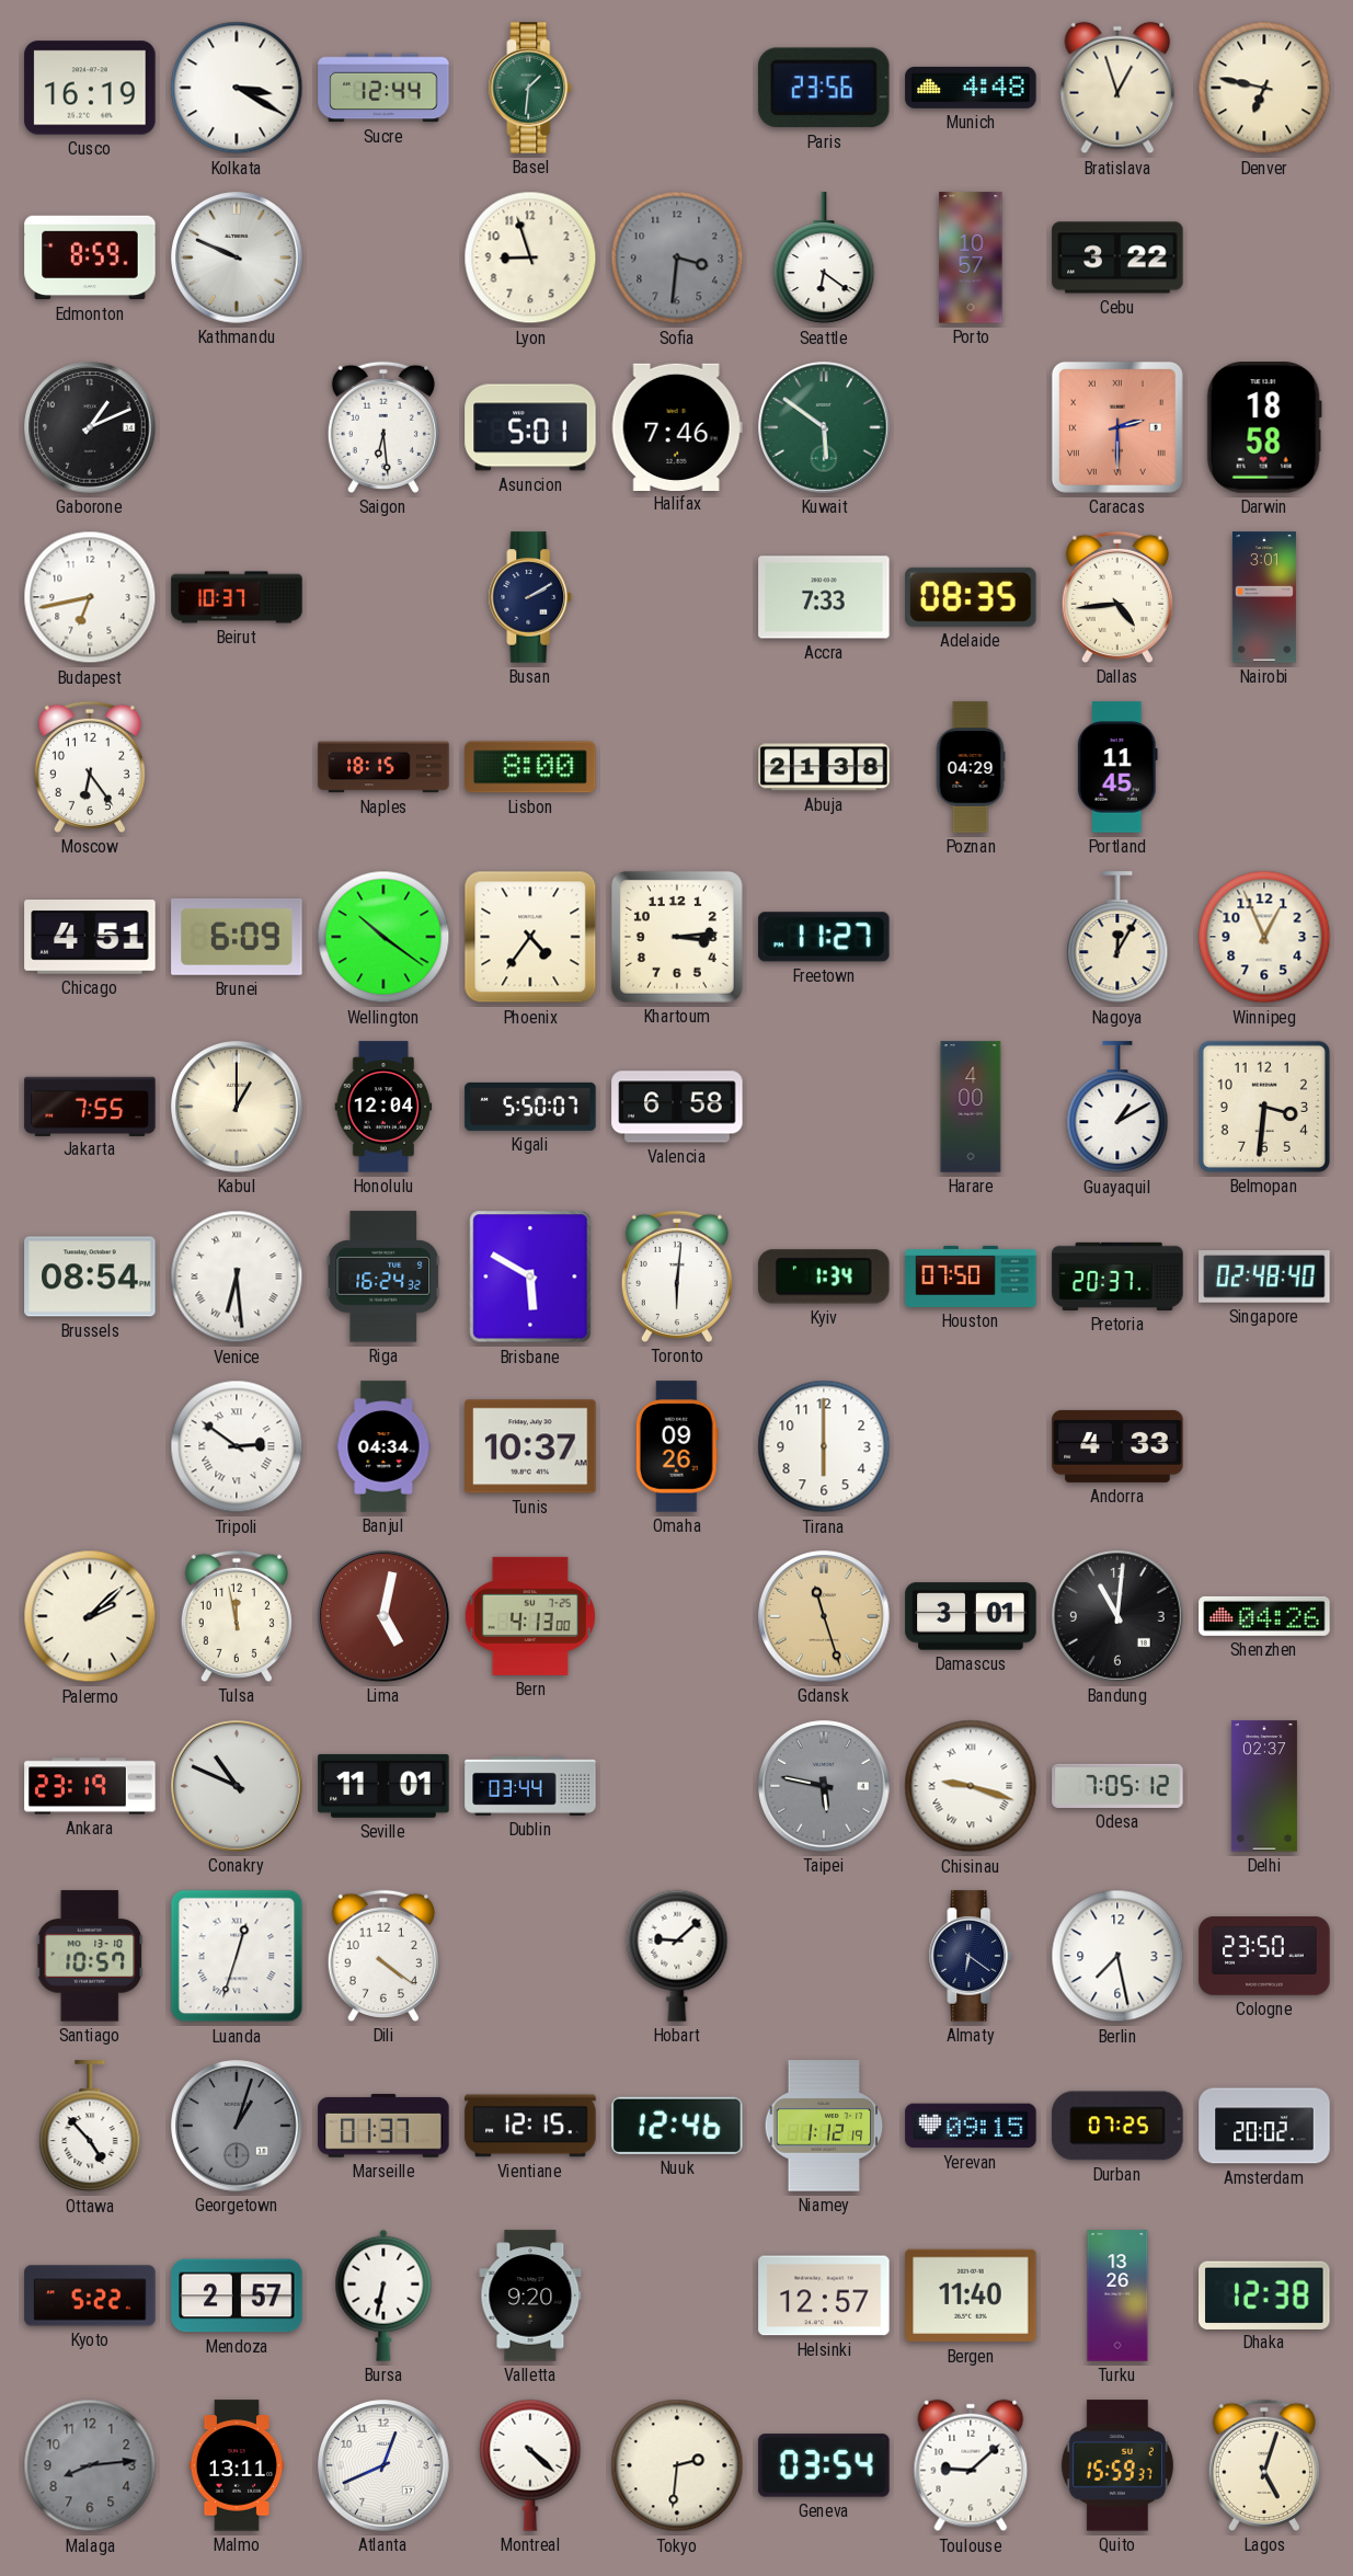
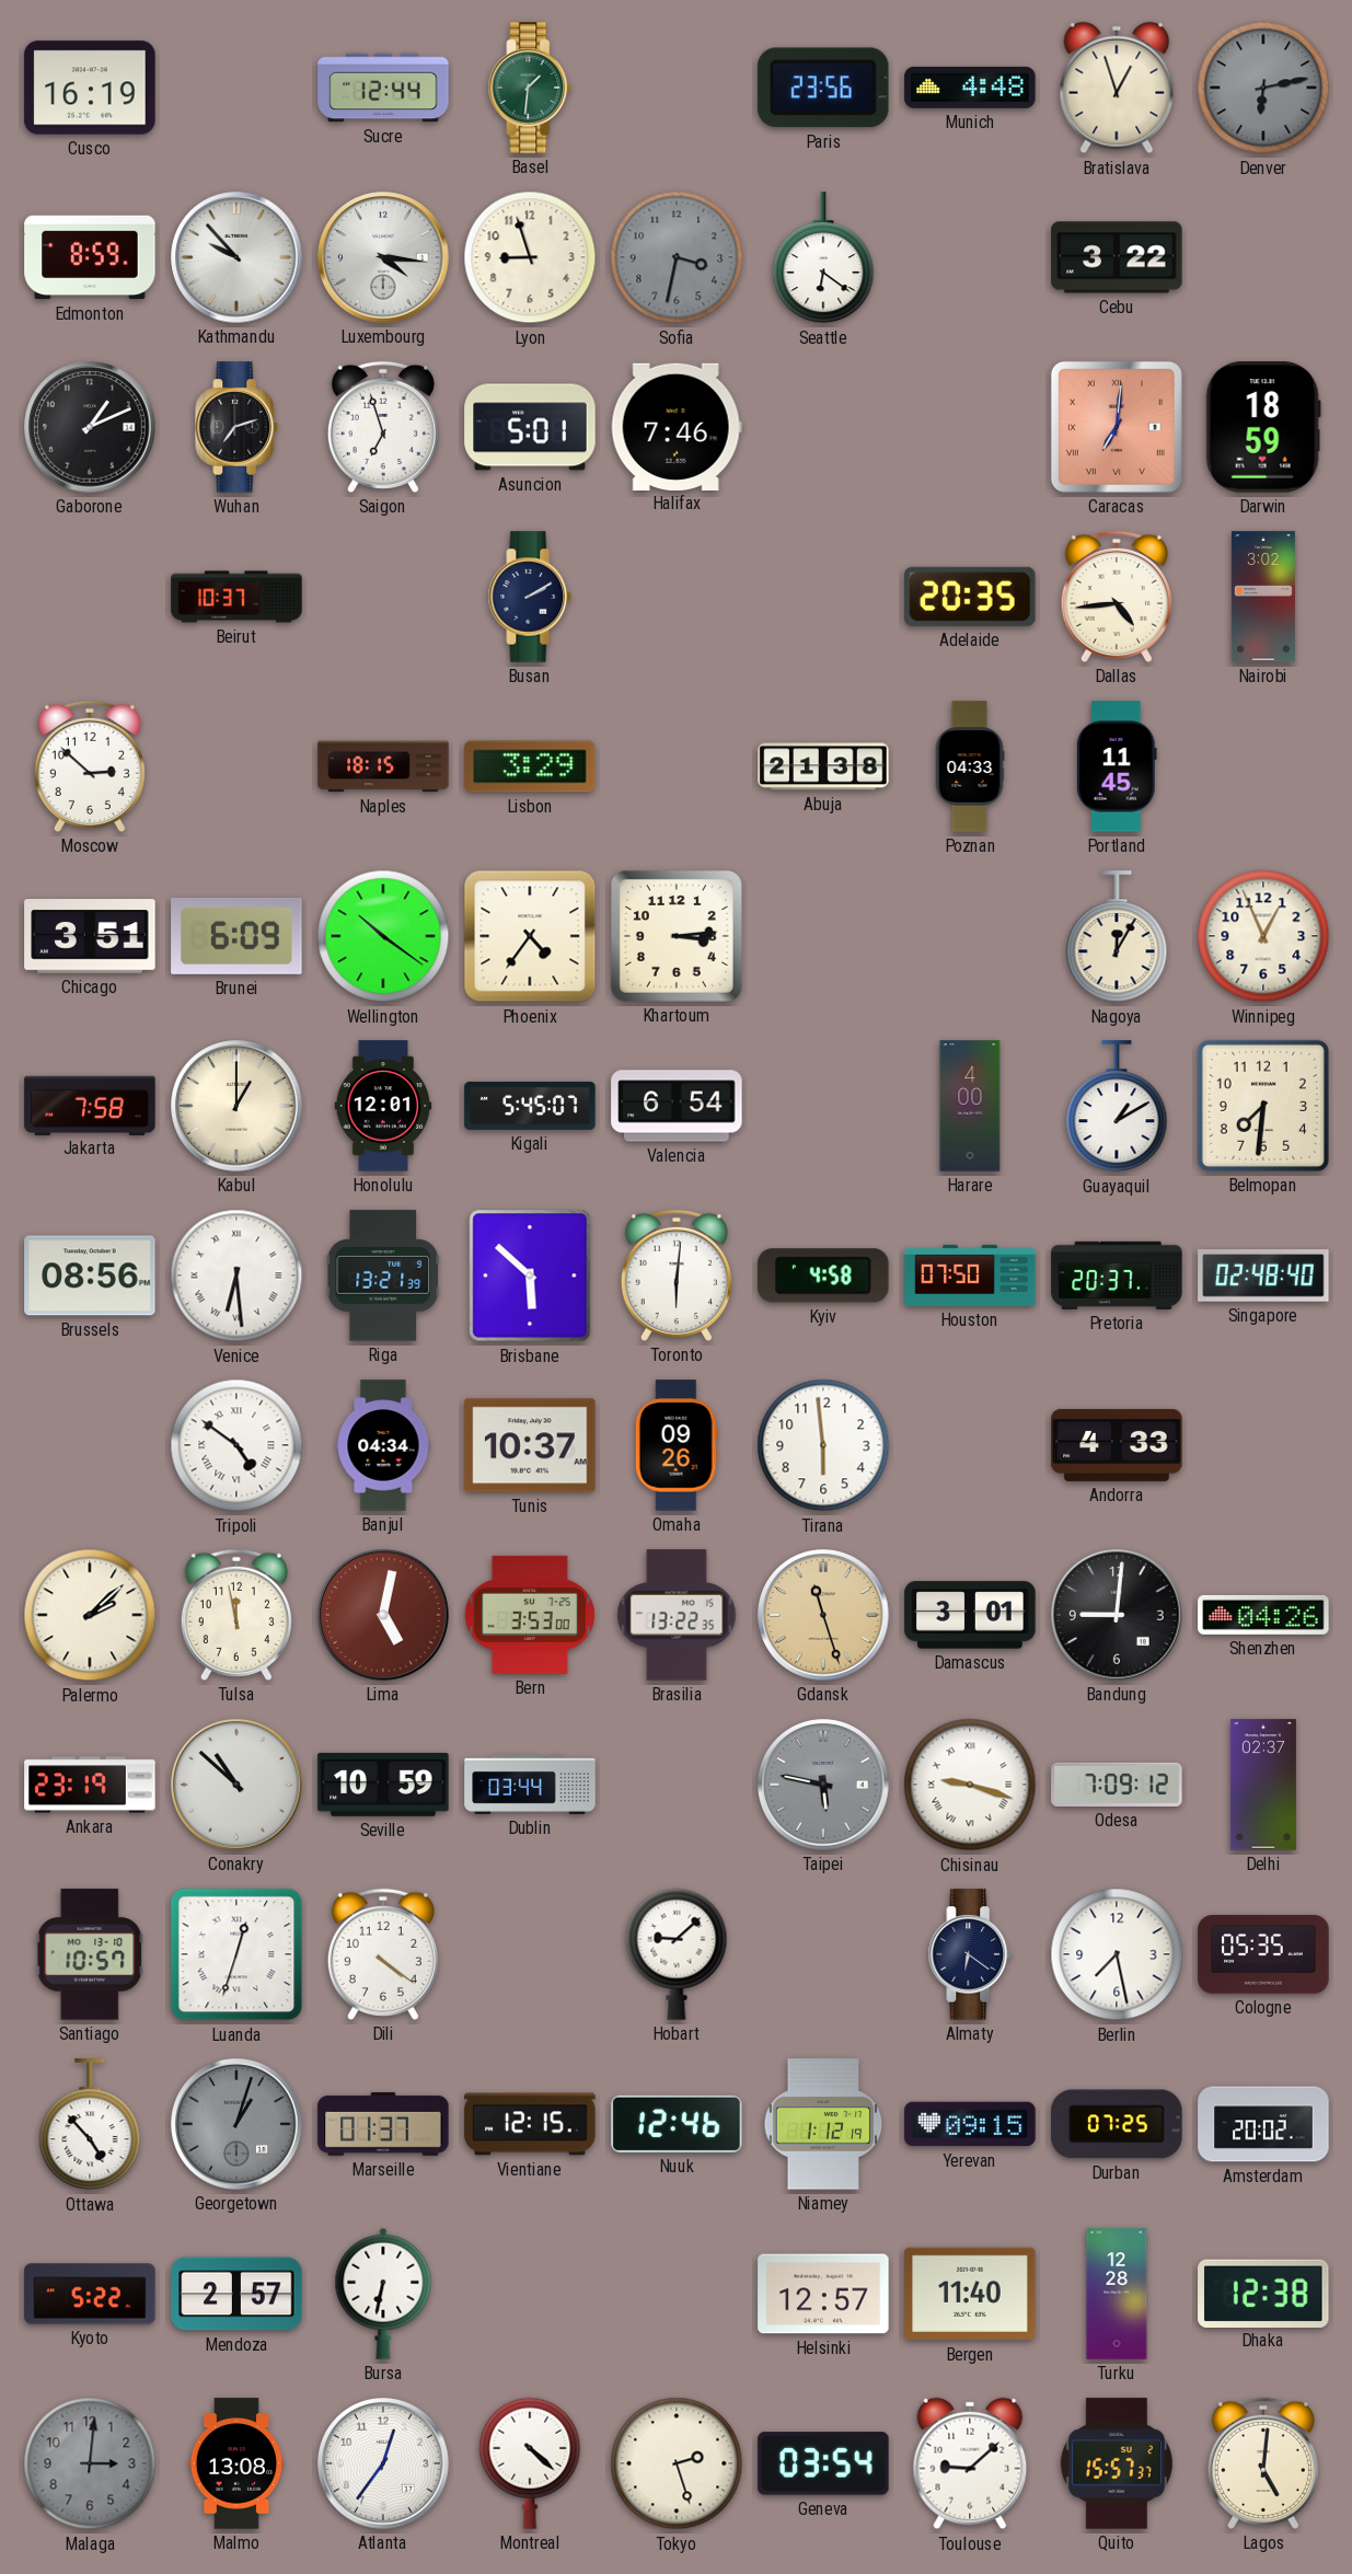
Kolkata: 3:20 -> none
Denver: 6:47 -> 6:13
Denver dial: cream -> grey
Kathmandu: 9:49 -> 9:53
Luxembourg: none -> 4:16
Sofia: 3:31 -> 3:32
Porto: 10:57 -> none
Wuhan: none -> 7:12
Saigon: 6:29 -> 6:57
Kuwait: 5:51 -> none
Caracas: 2:30 -> 7:01
Darwin: 18:58 -> 18:59
Budapest: 6:43 -> none
Accra: 7:33 -> none
Adelaide: 08:35 -> 20:35
Nairobi: 3:01 -> 3:02
Moscow: 6:24 -> 2:52
Lisbon: 8:00 -> 3:29
Poznan: 04:29 -> 04:33
Chicago: 4:51 -> 3:51
Freetown: 11:27 -> none
Jakarta: 7:55 -> 7:58
Honolulu: 12:04 -> 12:01
Kigali: 5:50 -> 5:45
Valencia: 6:58 -> 6:54
Belmopan: 3:31 -> 7:31
Brussels: 08:54 -> 08:56
Riga: 16:24 -> 13:21
Brisbane: 5:50 -> 5:52
Kyiv: 1:34 -> 4:58
Tripoli: 2:51 -> 4:51
Tirana: 6:00 -> 5:59
Bern: 4:13 -> 3:53
Brasilia: none -> 13:22
Bandung: 11:01 -> 9:01
Conakry: 10:49 -> 10:52
Seville: 11:01 -> 10:59
Odesa: 7:05 -> 7:09
Cologne: 23:50 -> 05:35
Valletta: 9:20 -> none
Turku: 13:26 -> 12:28
Malaga: 8:14 -> 3:01
Malmo: 13:11 -> 13:08
Atlanta: 12:41 -> 12:36
Tokyo: 2:31 -> 2:27
Quito: 15:59 -> 15:57
Lagos: 5:03 -> 5:01
